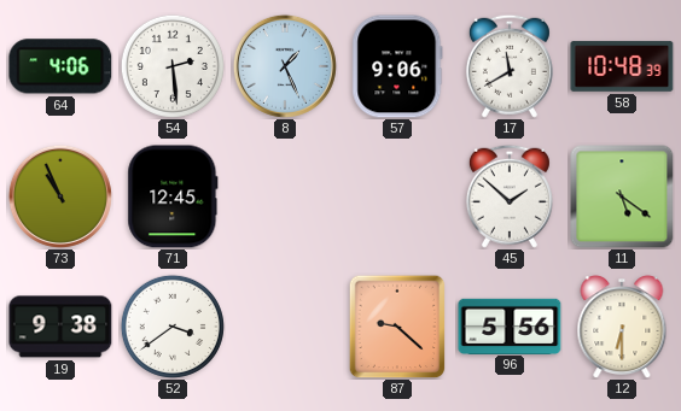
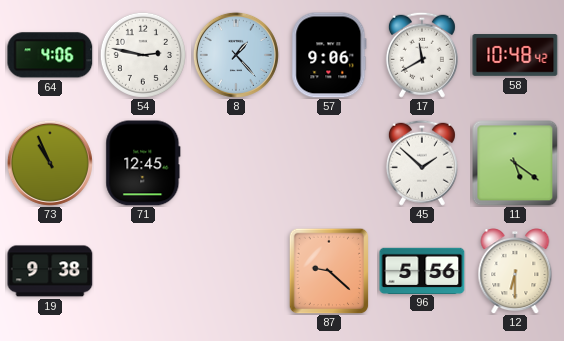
54: 2:29 -> 2:47
8: 1:26 -> 1:23
58: 10:48:39 -> 10:48:42
52: 3:39 -> none
